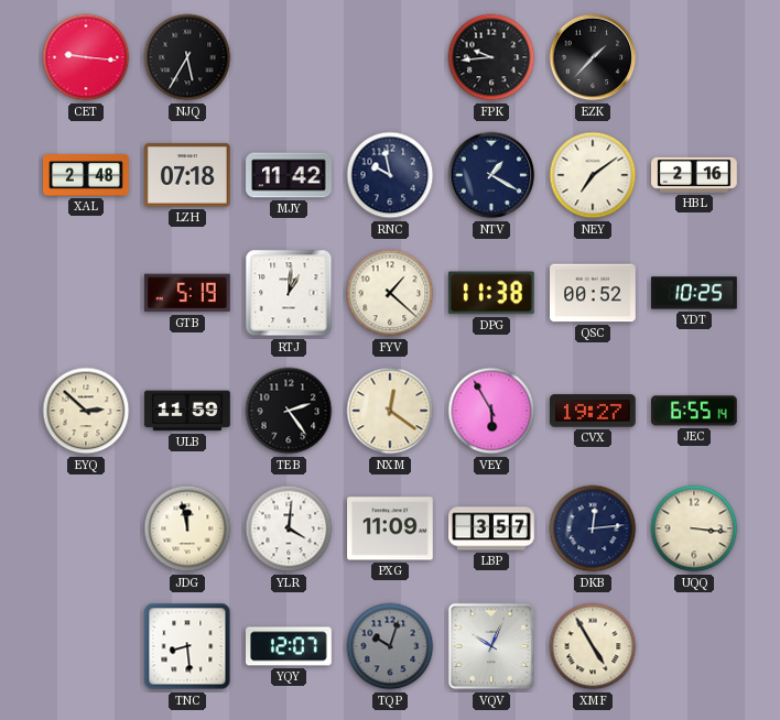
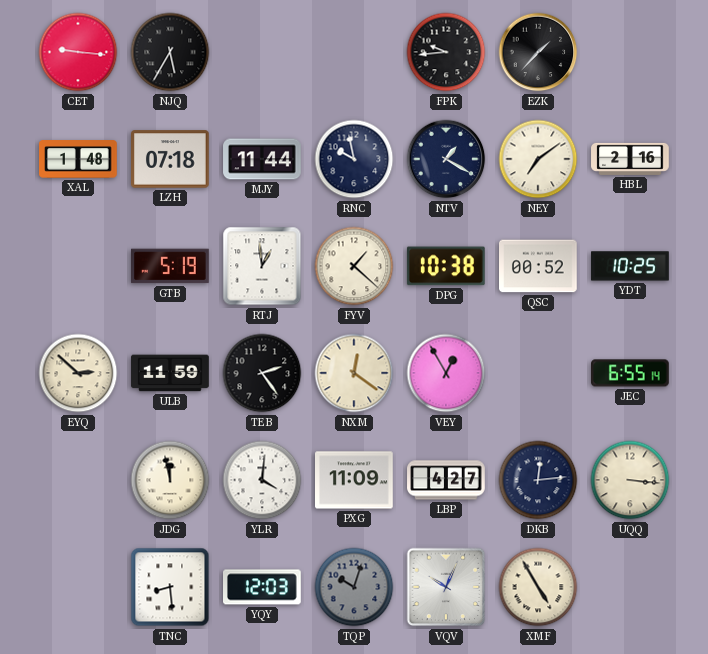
XAL: 2:48 -> 1:48
MJY: 11:42 -> 11:44
RTJ: 1:01 -> 12:59
DPG: 11:38 -> 10:38
VEY: 5:55 -> 12:55
CVX: 19:27 -> none
LBP: 3:57 -> 4:27
YQY: 12:07 -> 12:03
